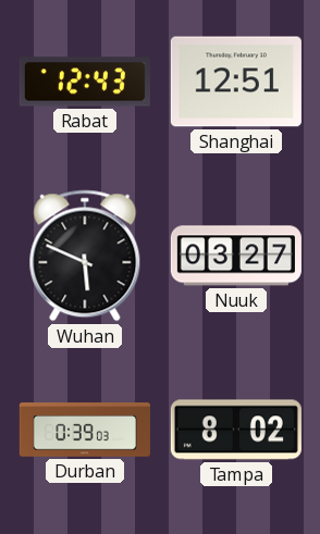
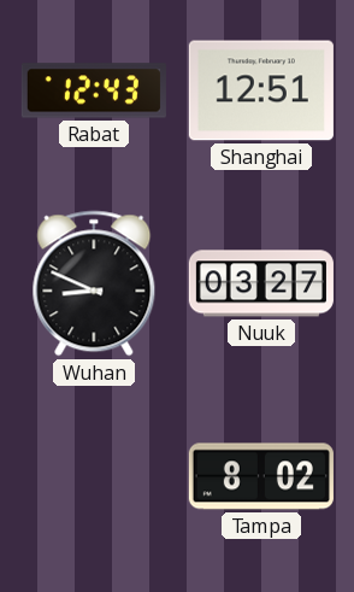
Wuhan: 5:49 -> 8:49
Durban: 0:39 -> none
